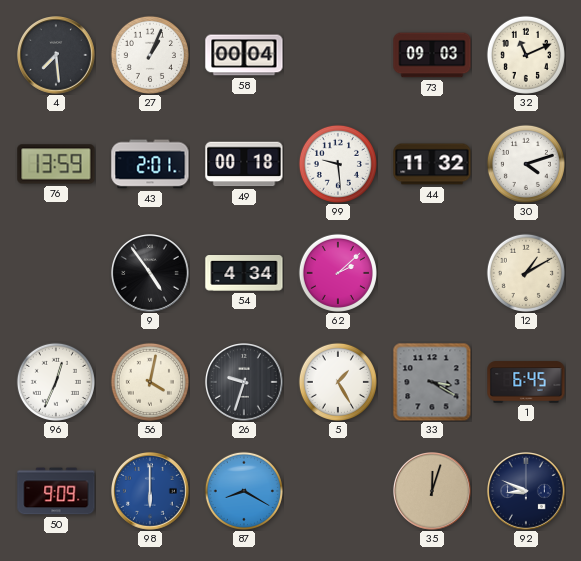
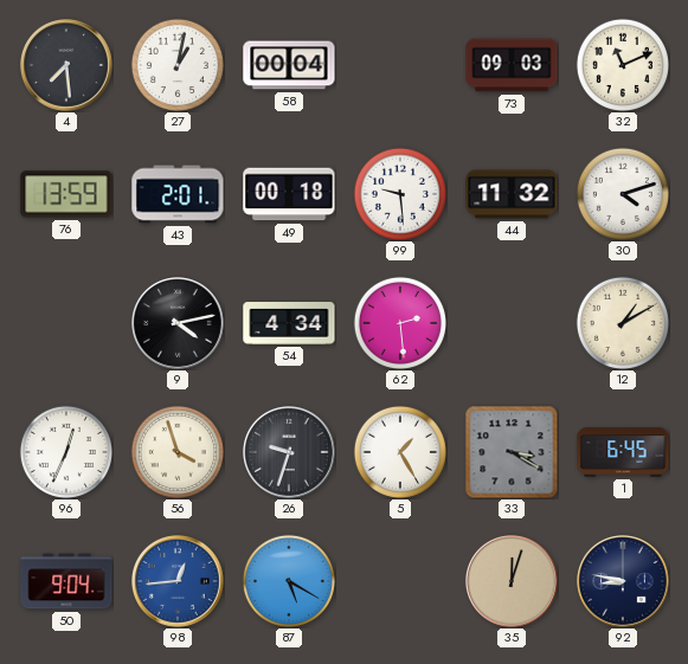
27: 1:04 -> 1:02
9: 4:54 -> 4:13
62: 2:08 -> 2:29
56: 4:02 -> 3:57
50: 9:09 -> 9:04
98: 6:00 -> 12:44
87: 8:20 -> 5:20
92: 8:49 -> 8:47
